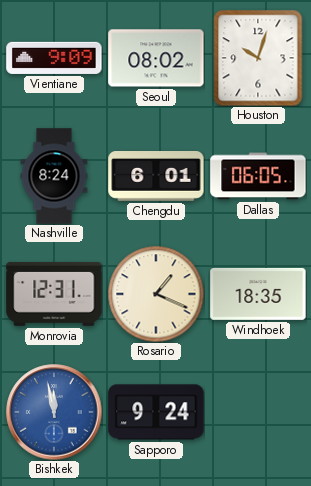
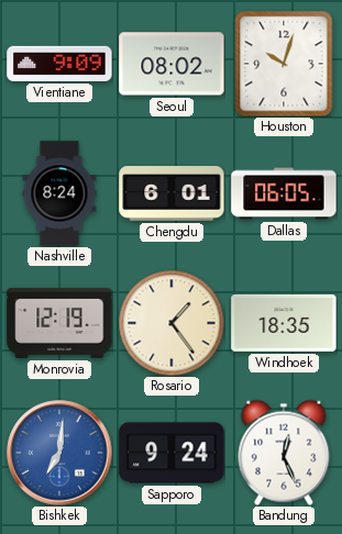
Monrovia: 12:31 -> 12:19
Rosario: 1:19 -> 1:24
Bishkek: 11:58 -> 7:01
Bandung: none -> 12:26
